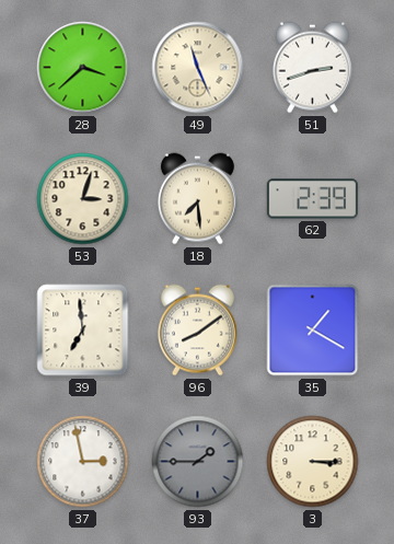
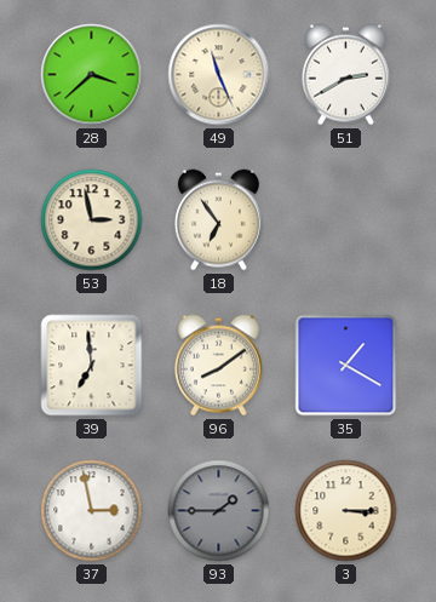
51: 2:42 -> 2:40
53: 3:03 -> 2:58
18: 7:29 -> 6:54
62: 2:39 -> none
